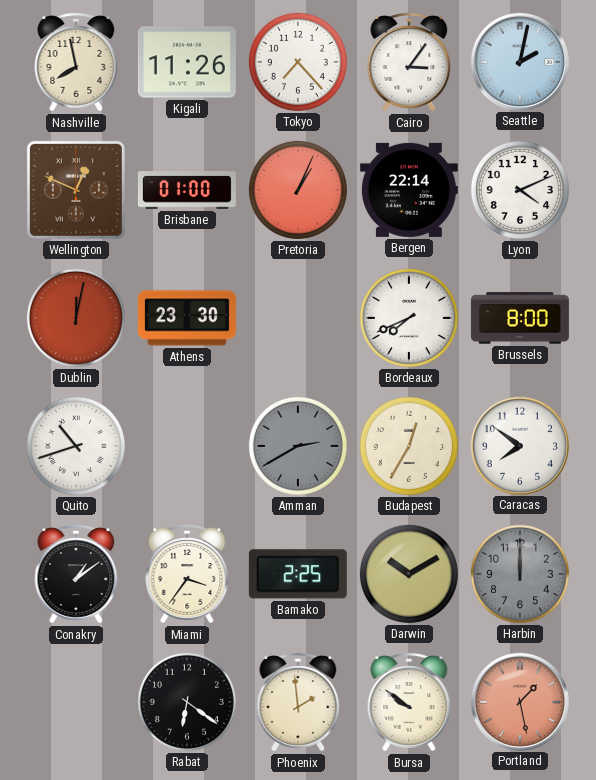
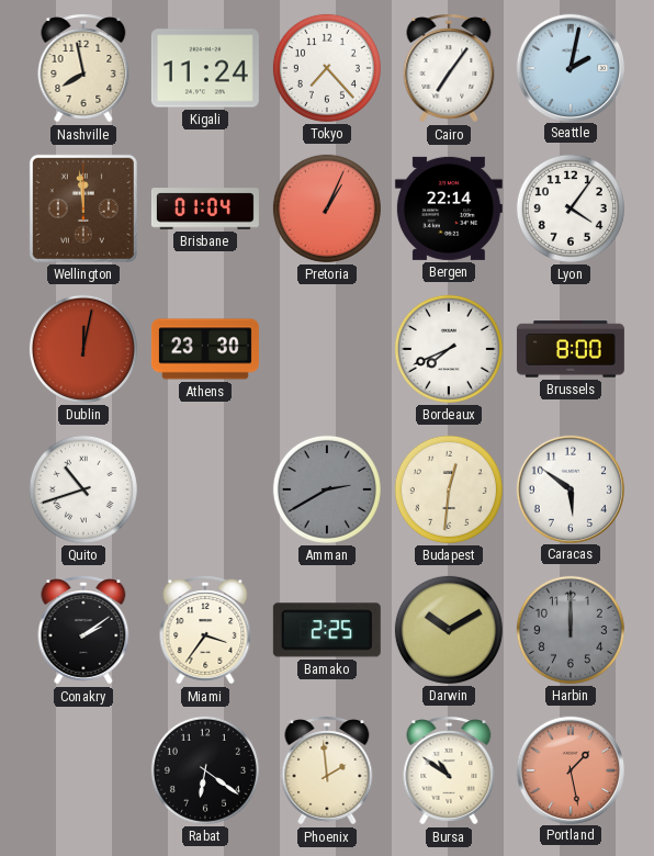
Kigali: 11:26 -> 11:24
Cairo: 3:06 -> 7:06
Wellington: 12:49 -> 11:59
Brisbane: 01:00 -> 01:04
Lyon: 4:11 -> 4:06
Budapest: 12:35 -> 12:31
Caracas: 7:51 -> 5:51
Conakry: 1:09 -> 2:09
Bursa: 9:51 -> 10:51
